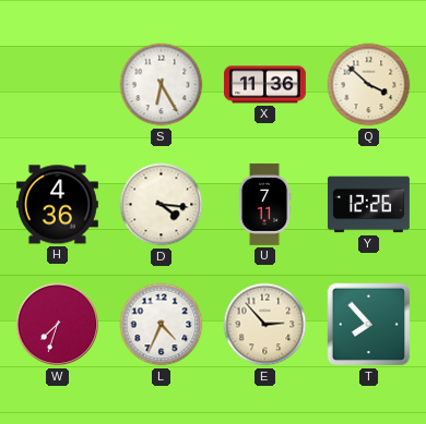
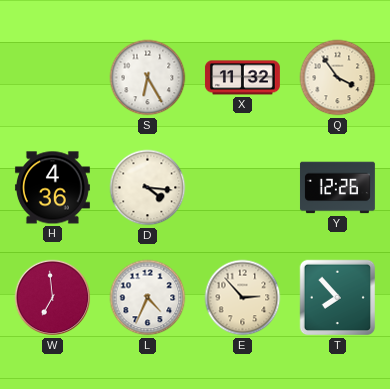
X: 11:36 -> 11:32
Q: 3:52 -> 3:54
U: 7:11 -> none
W: 7:33 -> 6:59
